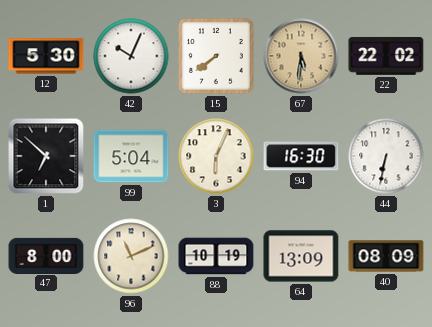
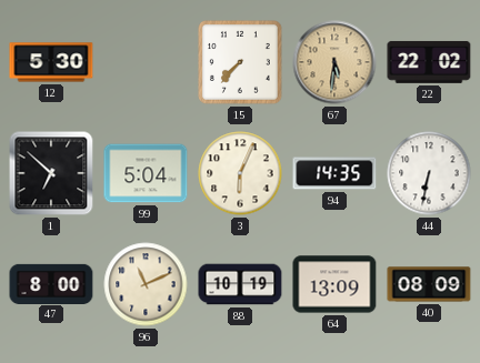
42: 10:04 -> none
15: 7:39 -> 7:37
94: 16:30 -> 14:35
